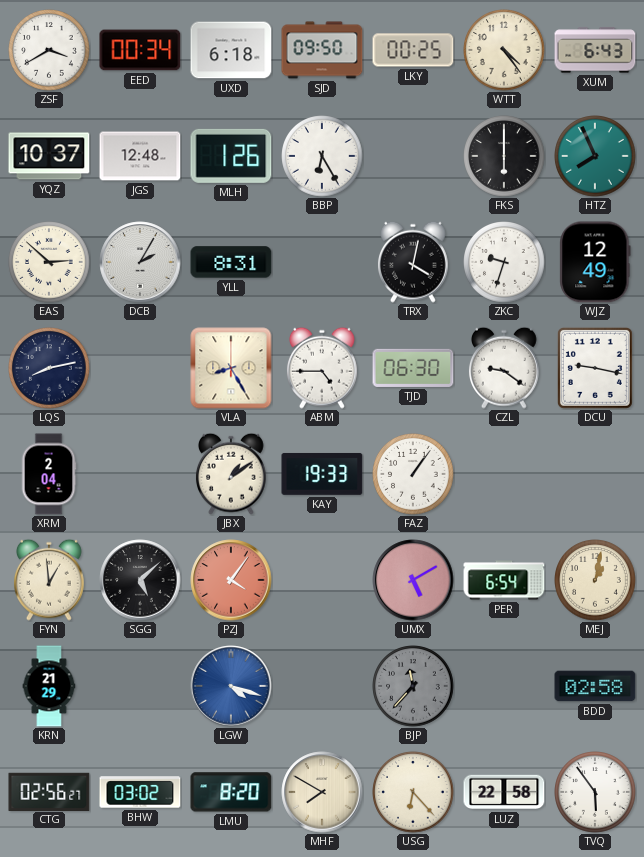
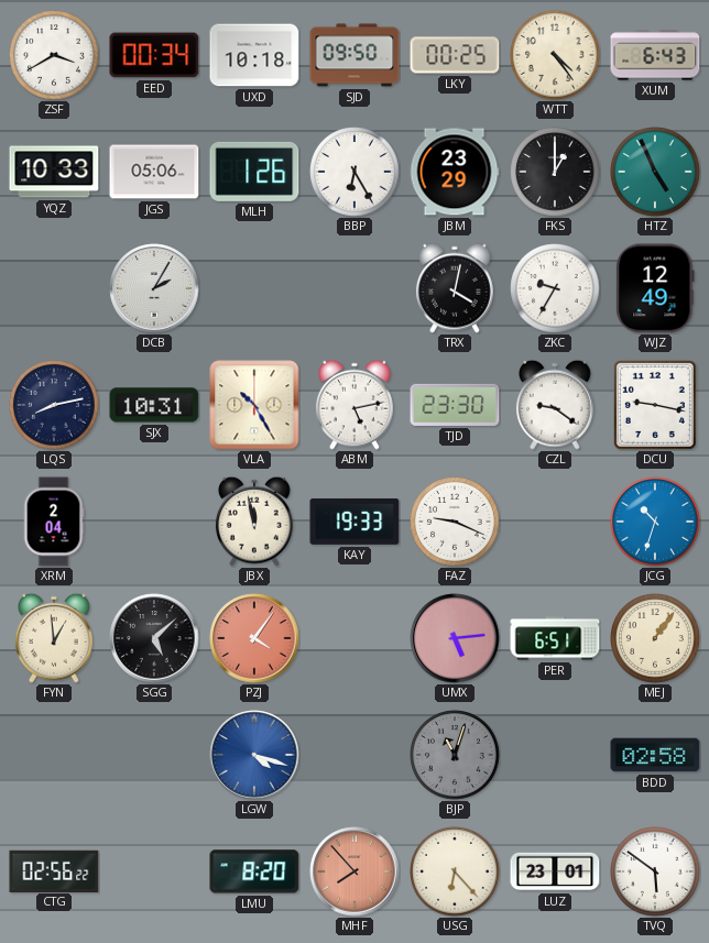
UXD: 6:18 -> 10:18
YQZ: 10:37 -> 10:33
JGS: 12:48 -> 05:06
JBM: none -> 23:29
FKS: 6:00 -> 1:00
HTZ: 7:56 -> 4:56
EAS: 2:52 -> none
YLL: 8:31 -> none
ZKC: 9:33 -> 9:35
SJX: none -> 10:31
VLA: 8:25 -> 10:25
ABM: 4:45 -> 5:13
TJD: 06:30 -> 23:30
JBX: 1:09 -> 11:58
FAZ: 1:06 -> 9:19
JCG: none -> 10:33
UMX: 5:10 -> 5:14
PER: 6:54 -> 6:51
MEJ: 1:02 -> 1:06
KRN: 21:29 -> none
BJP: 11:37 -> 11:03
CTG: 02:56:27 -> 02:56:22
BHW: 03:02 -> none
MHF: 7:50 -> 7:53
MHF dial: cream -> salmon
LUZ: 22:58 -> 23:01
TVQ: 5:54 -> 5:51
